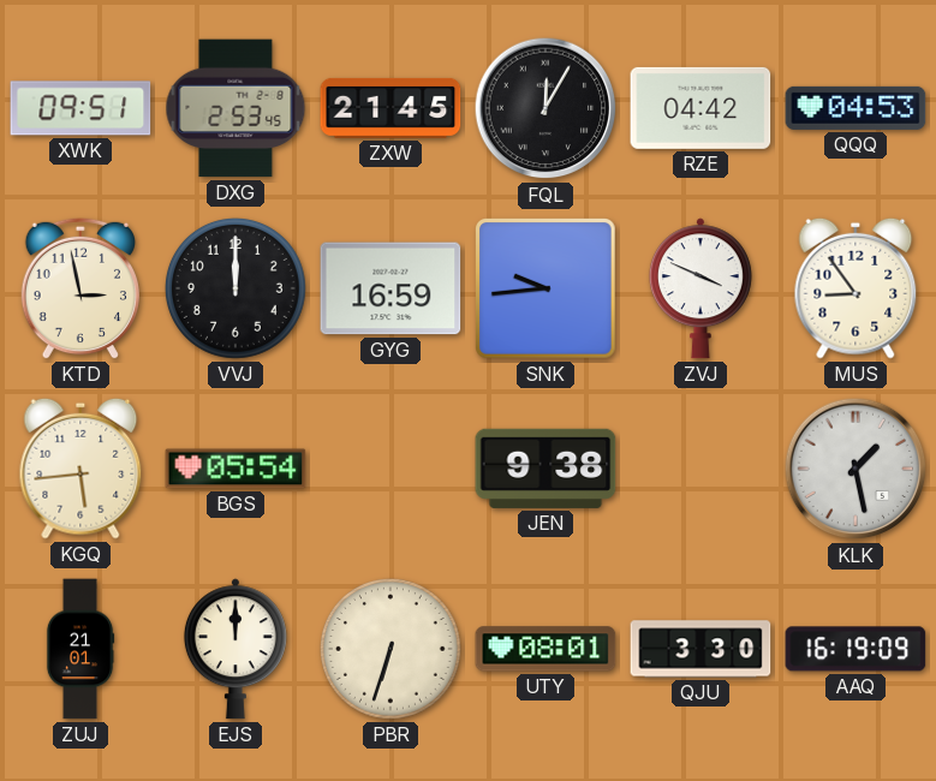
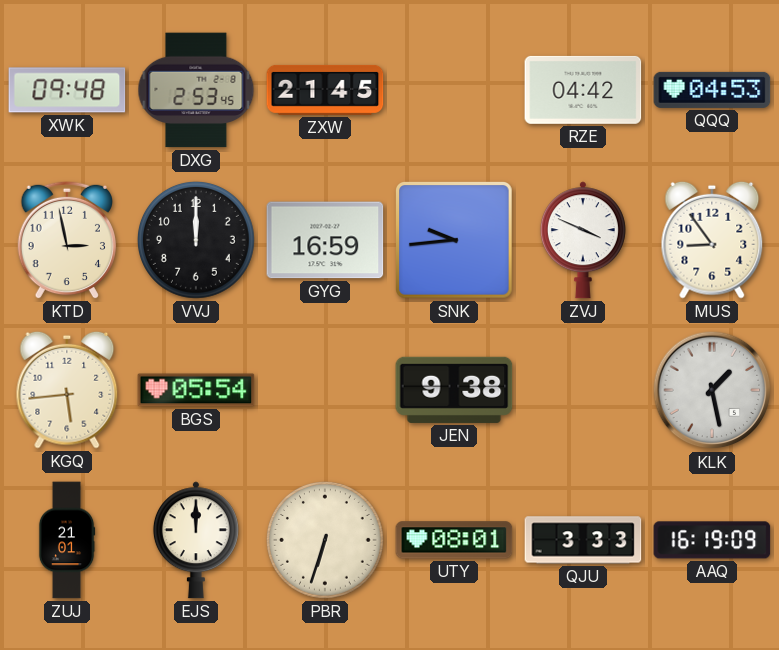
XWK: 09:51 -> 09:48
FQL: 12:05 -> none
QJU: 3:30 -> 3:33
